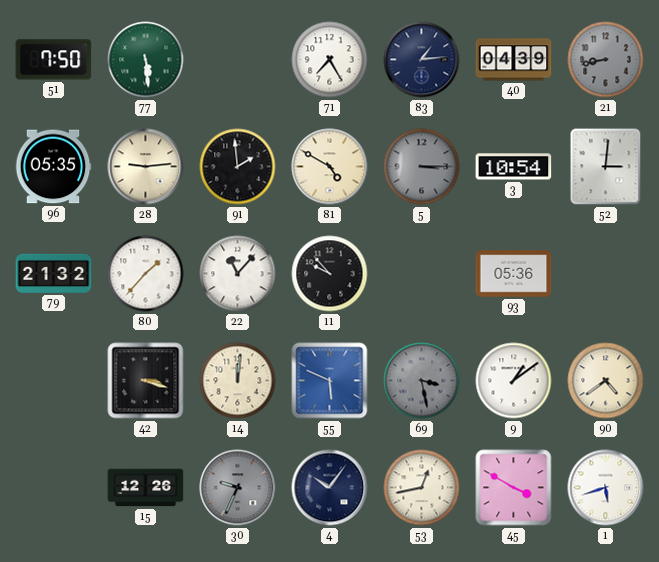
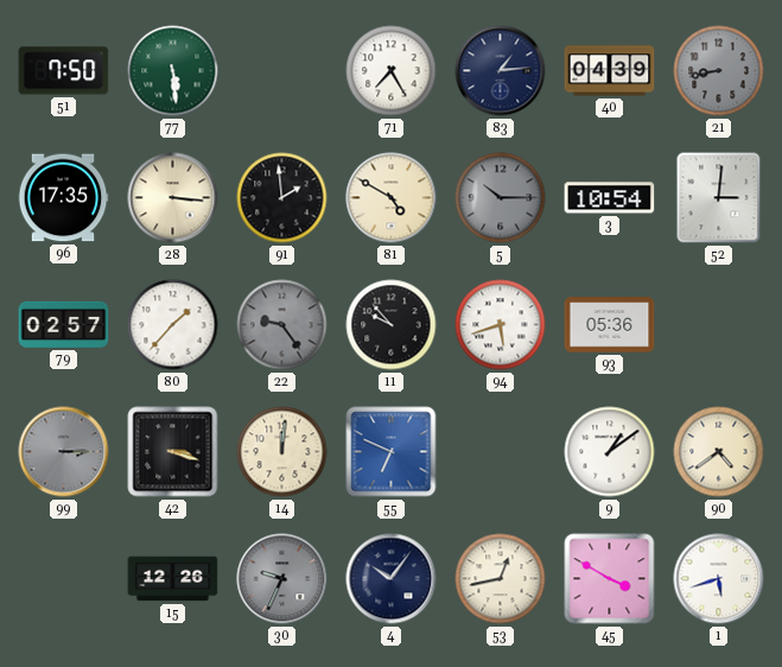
96: 05:35 -> 17:35
28: 9:14 -> 3:16
5: 3:15 -> 10:15
79: 21:32 -> 02:57
22: 11:07 -> 9:24
22 dial: white -> grey
94: none -> 5:42
99: none -> 3:15
55: 5:49 -> 6:49
69: 3:28 -> none
